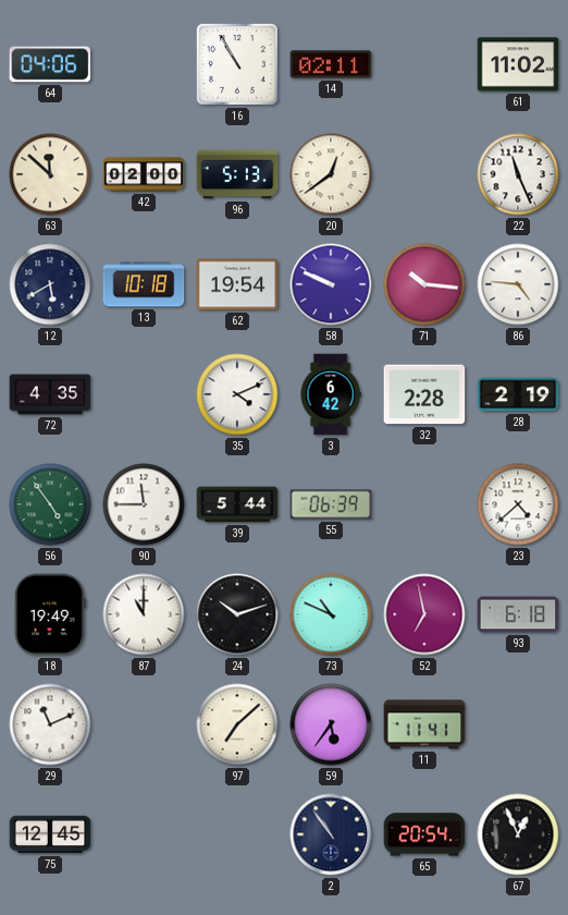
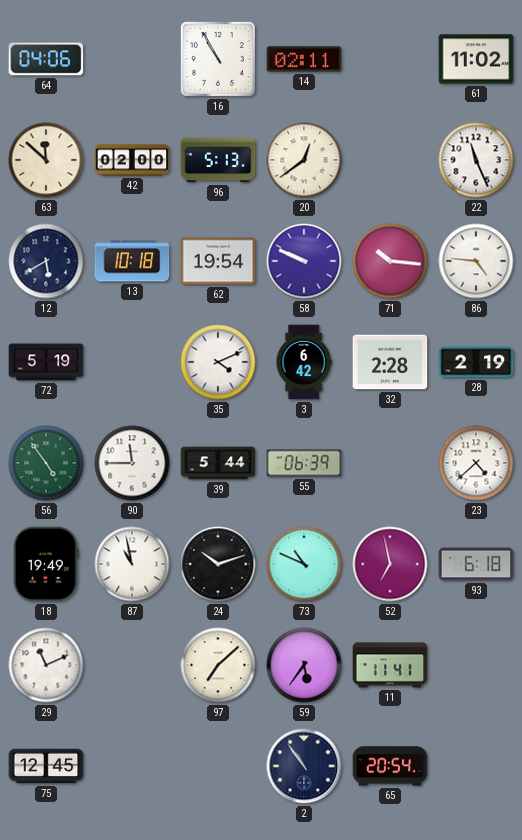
72: 4:35 -> 5:19
87: 11:00 -> 10:58
67: 12:56 -> none
